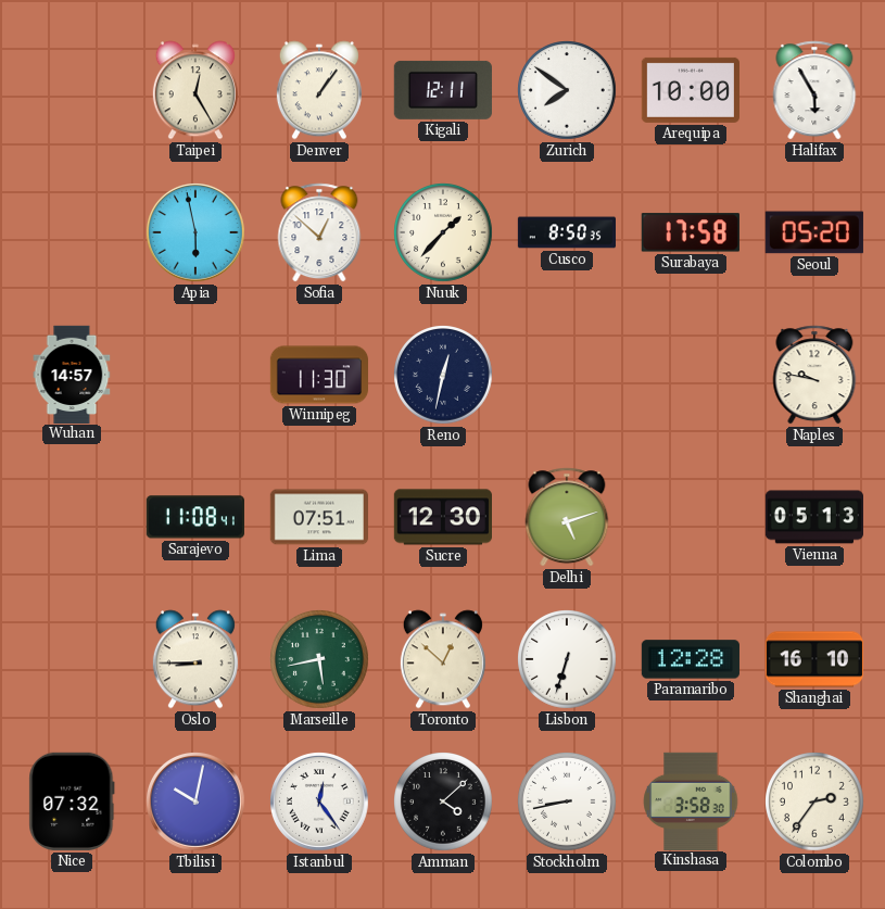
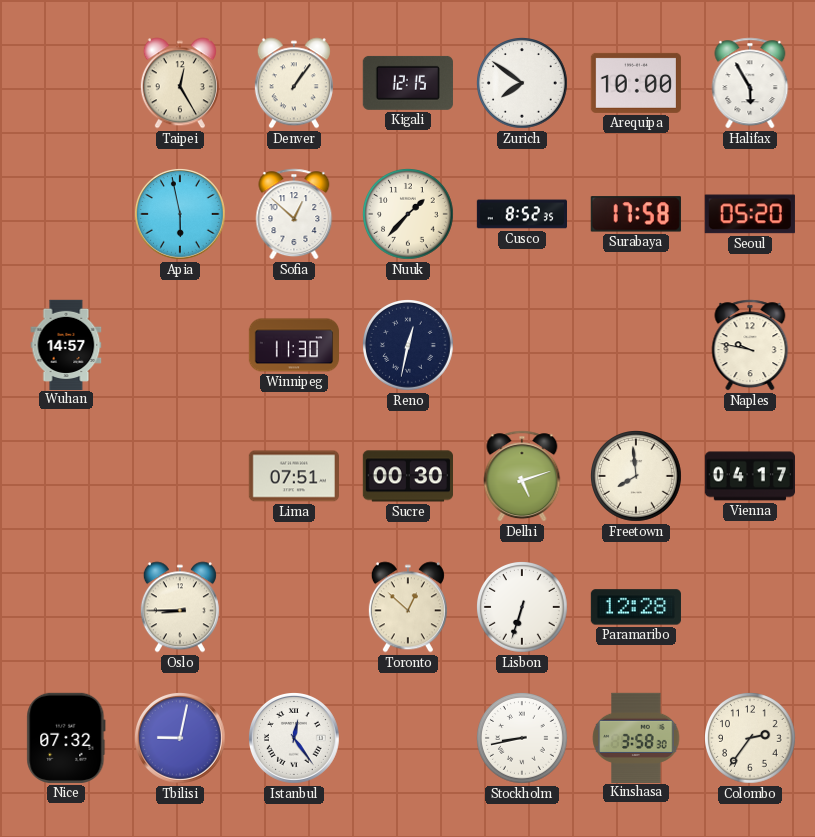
Kigali: 12:11 -> 12:15
Cusco: 8:50 -> 8:52
Sarajevo: 11:08 -> none
Sucre: 12:30 -> 00:30
Freetown: none -> 7:59
Vienna: 05:13 -> 04:17
Marseille: 5:43 -> none
Shanghai: 16:10 -> none
Tbilisi: 10:02 -> 9:02
Amman: 4:08 -> none
